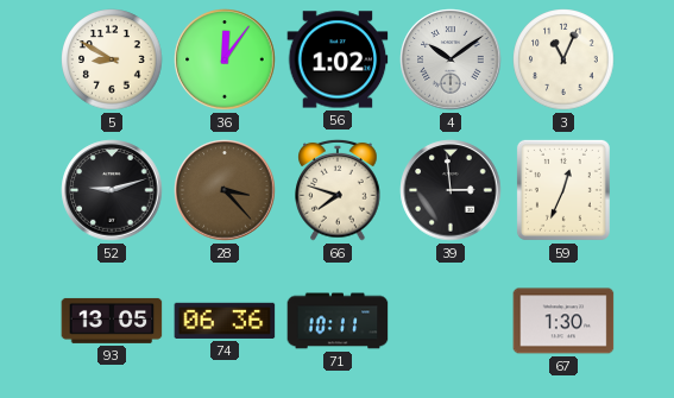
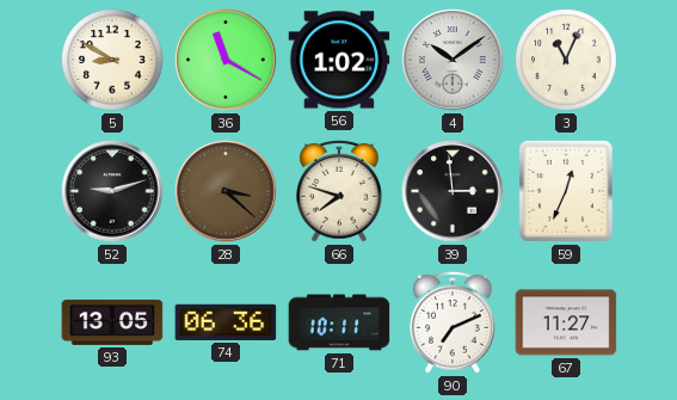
36: 12:06 -> 11:20
28: 3:23 -> 3:22
90: none -> 7:11
67: 1:30 -> 11:27
